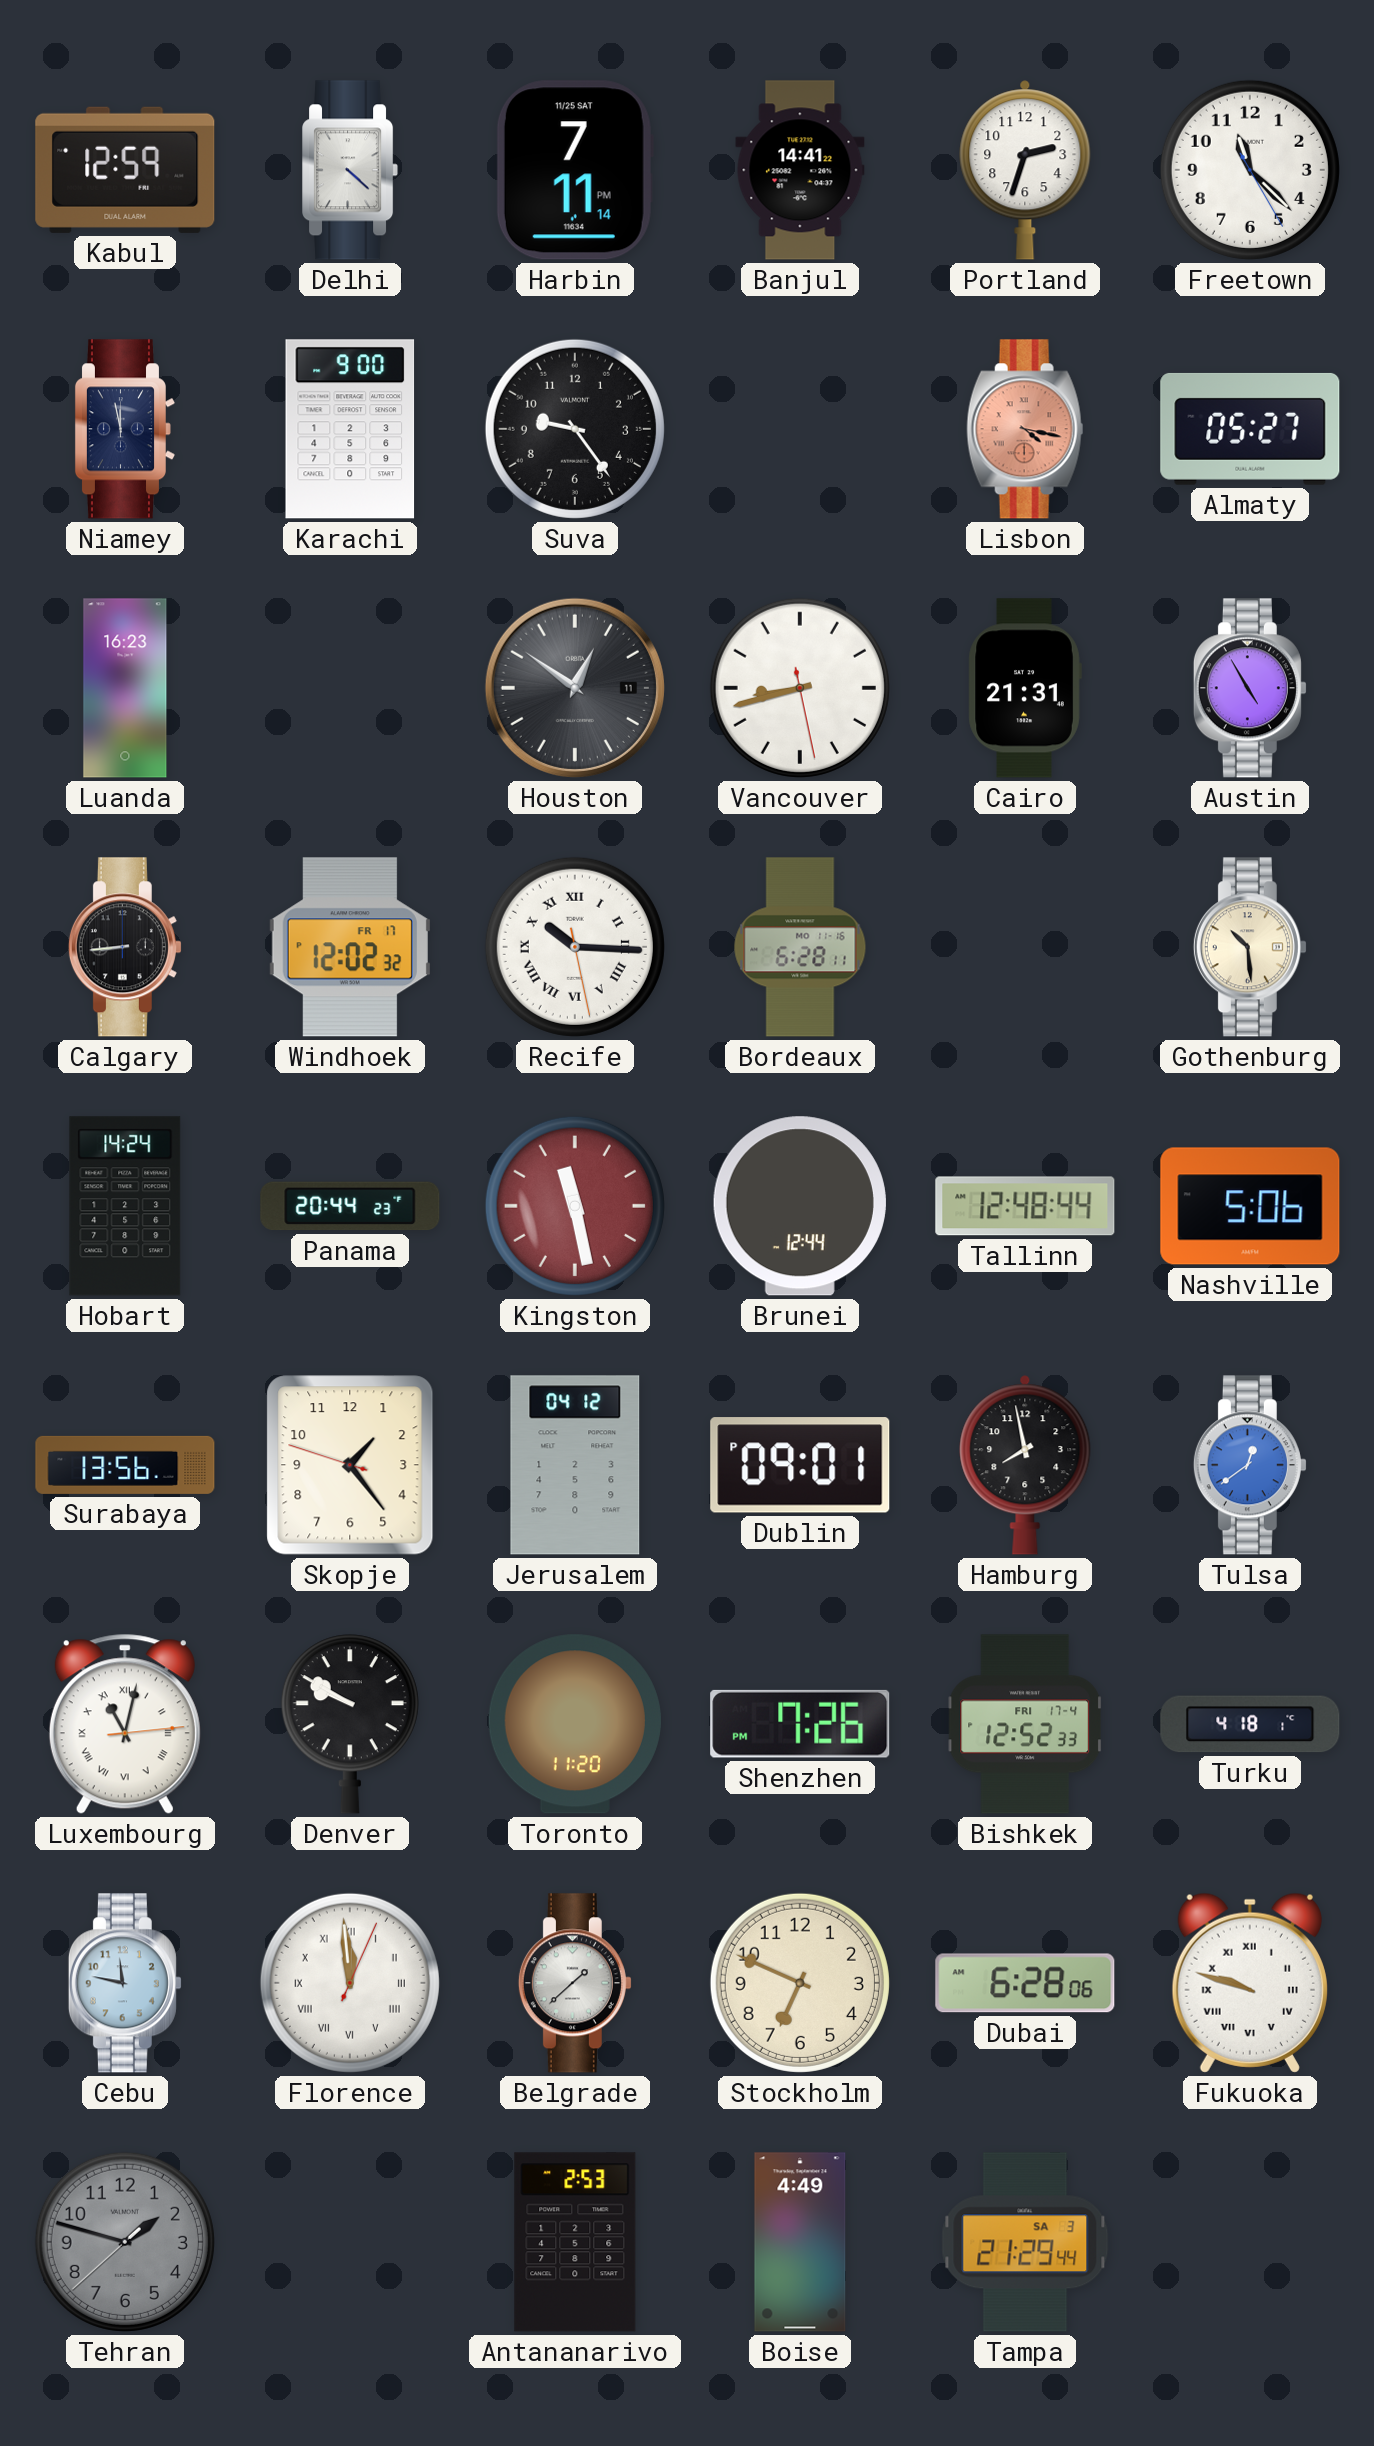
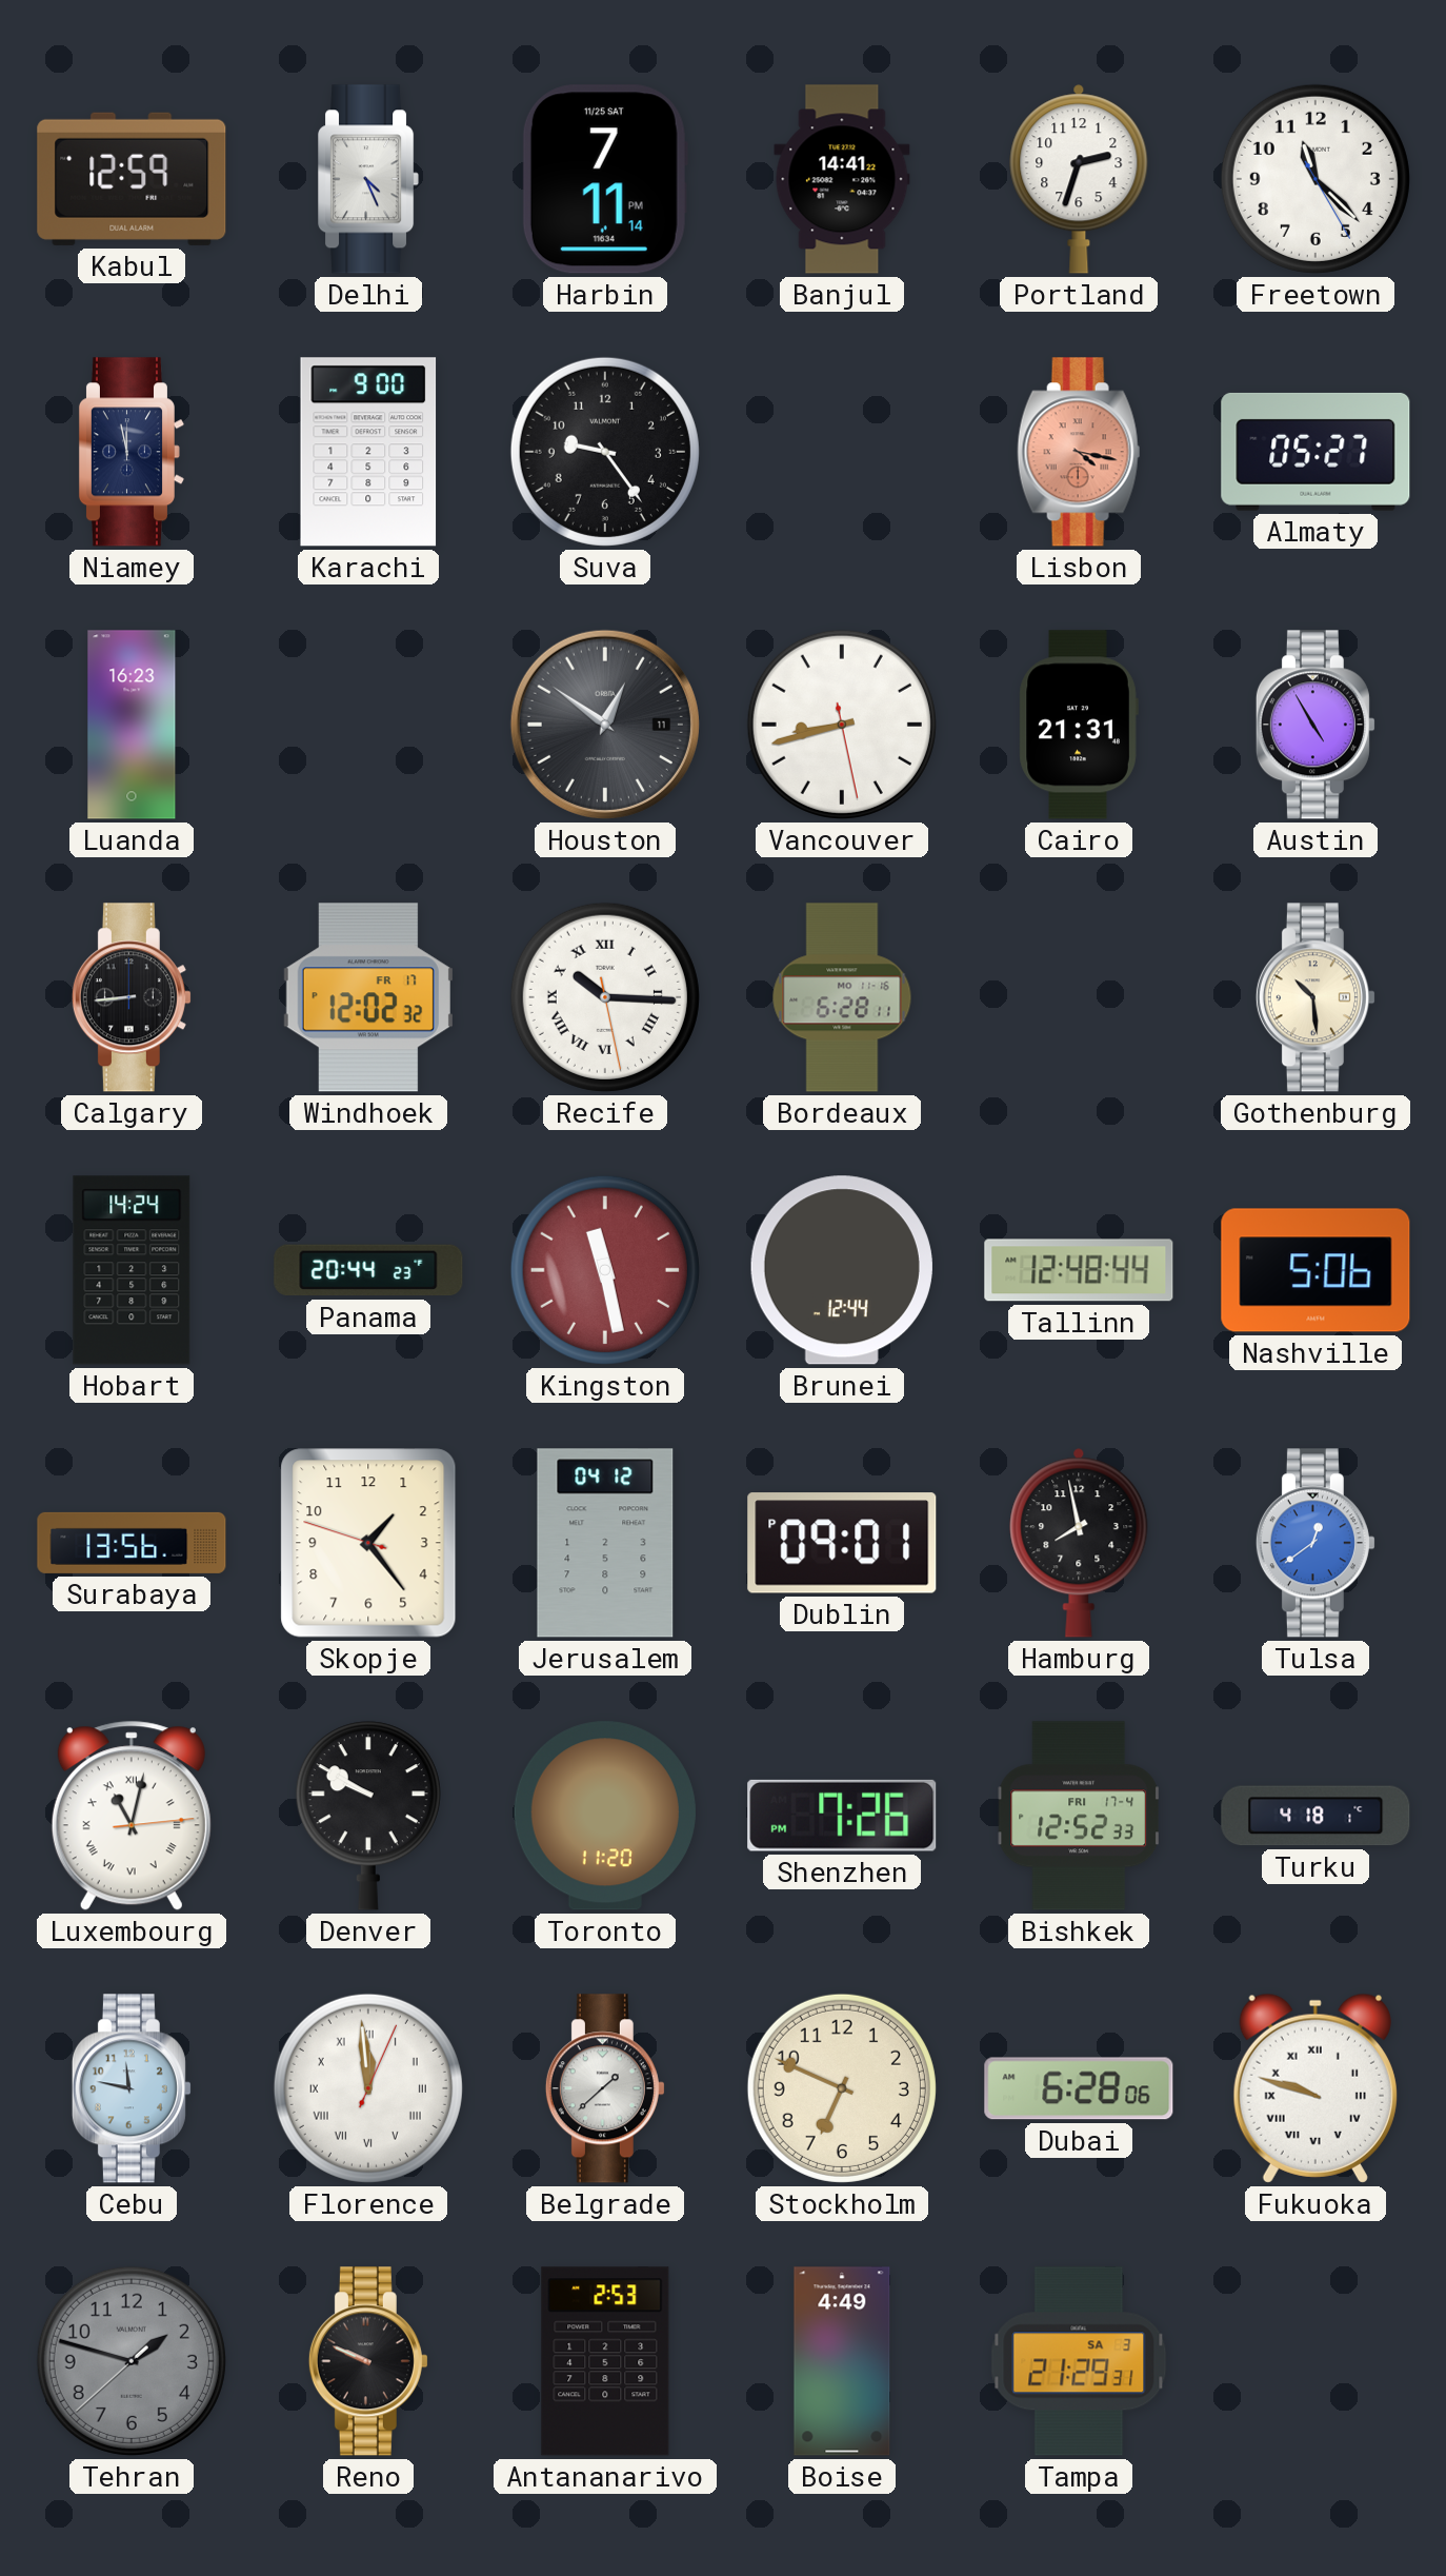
Delhi: 4:22 -> 4:26
Reno: none -> 9:49
Tampa: 21:29:44 -> 21:29:31
